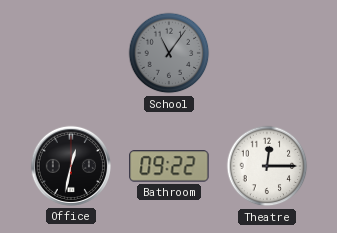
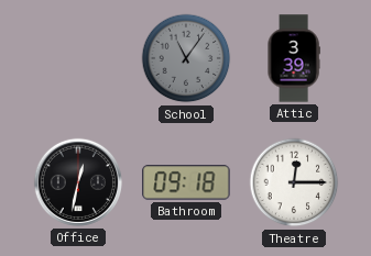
Attic: none -> 3:39
Bathroom: 09:22 -> 09:18
